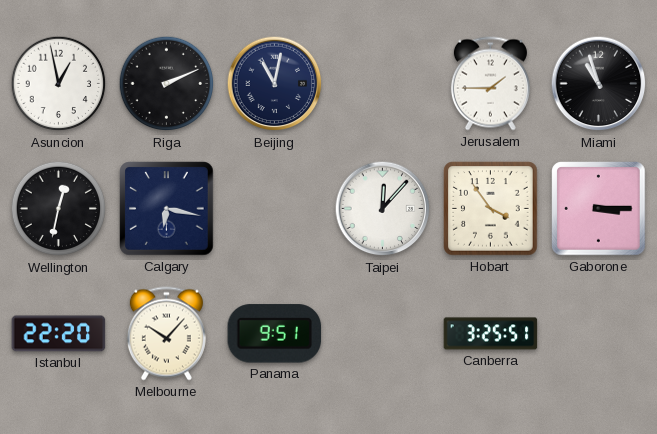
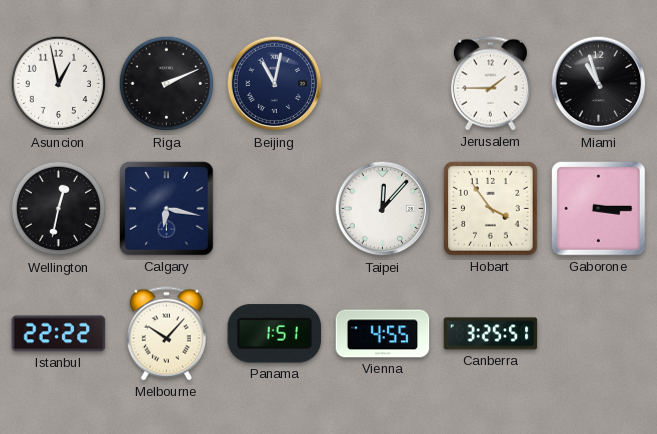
Istanbul: 22:20 -> 22:22
Panama: 9:51 -> 1:51
Vienna: none -> 4:55
